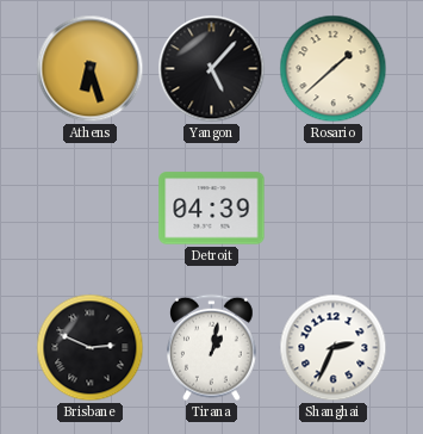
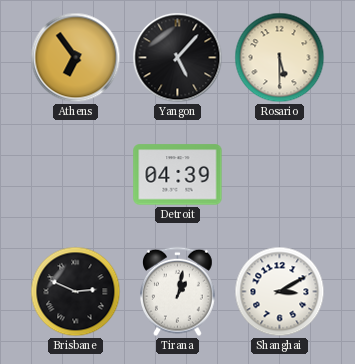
Athens: 6:27 -> 6:54
Rosario: 1:38 -> 5:30
Shanghai: 2:34 -> 3:10
